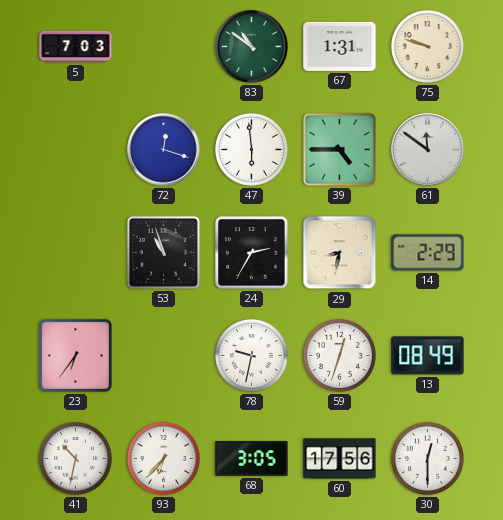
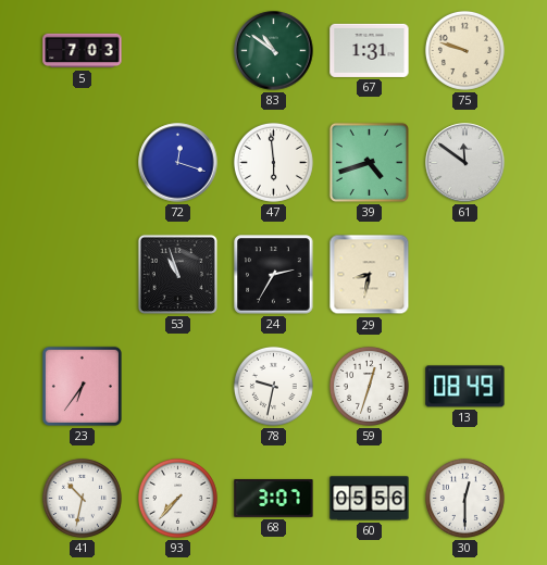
39: 4:45 -> 4:42
14: 2:29 -> none
93: 6:37 -> 7:37
68: 3:05 -> 3:07
60: 17:56 -> 05:56
